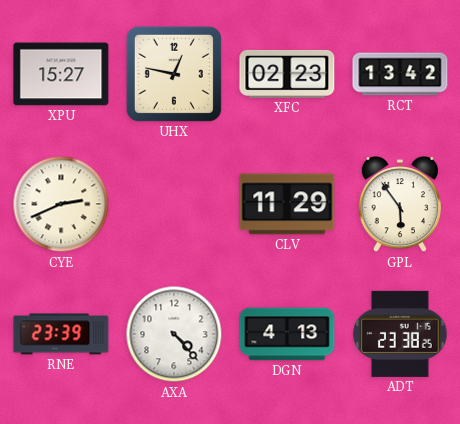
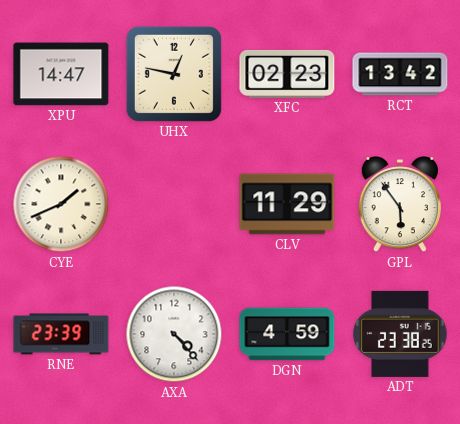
XPU: 15:27 -> 14:47
CYE: 2:41 -> 1:41
DGN: 4:13 -> 4:59
